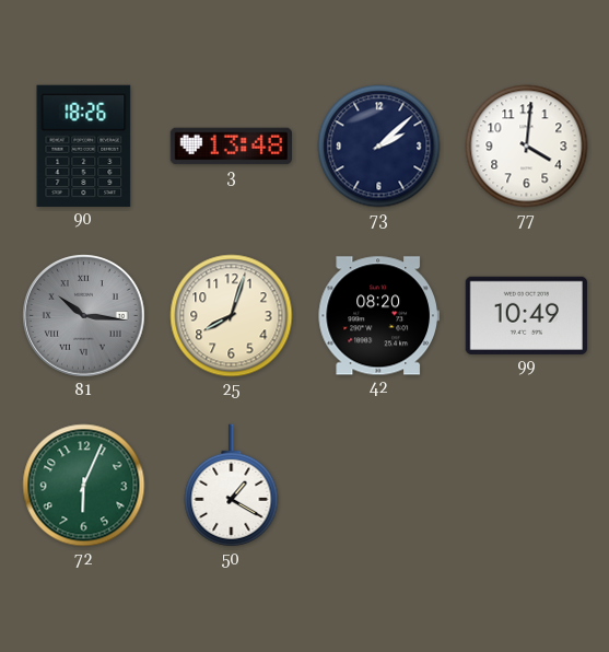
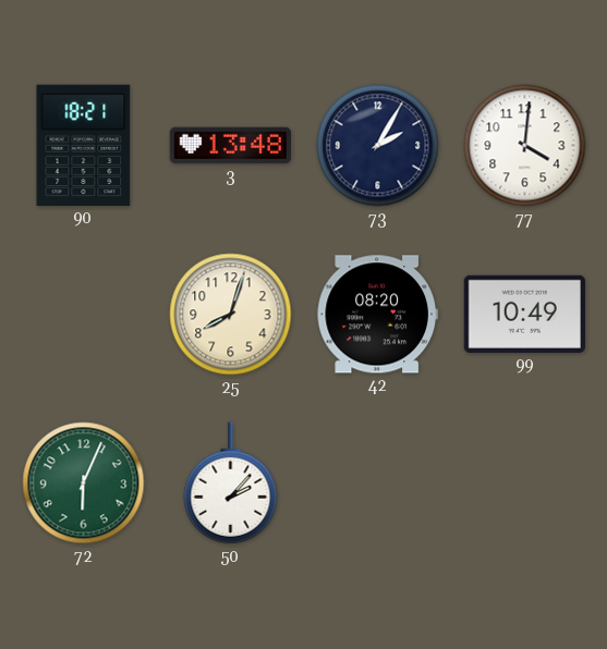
90: 18:26 -> 18:21
73: 2:08 -> 2:05
81: 10:16 -> none
50: 1:20 -> 2:07
